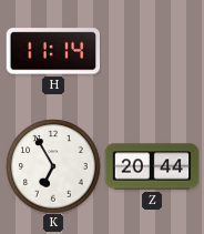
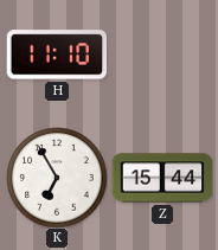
H: 11:14 -> 11:10
Z: 20:44 -> 15:44
